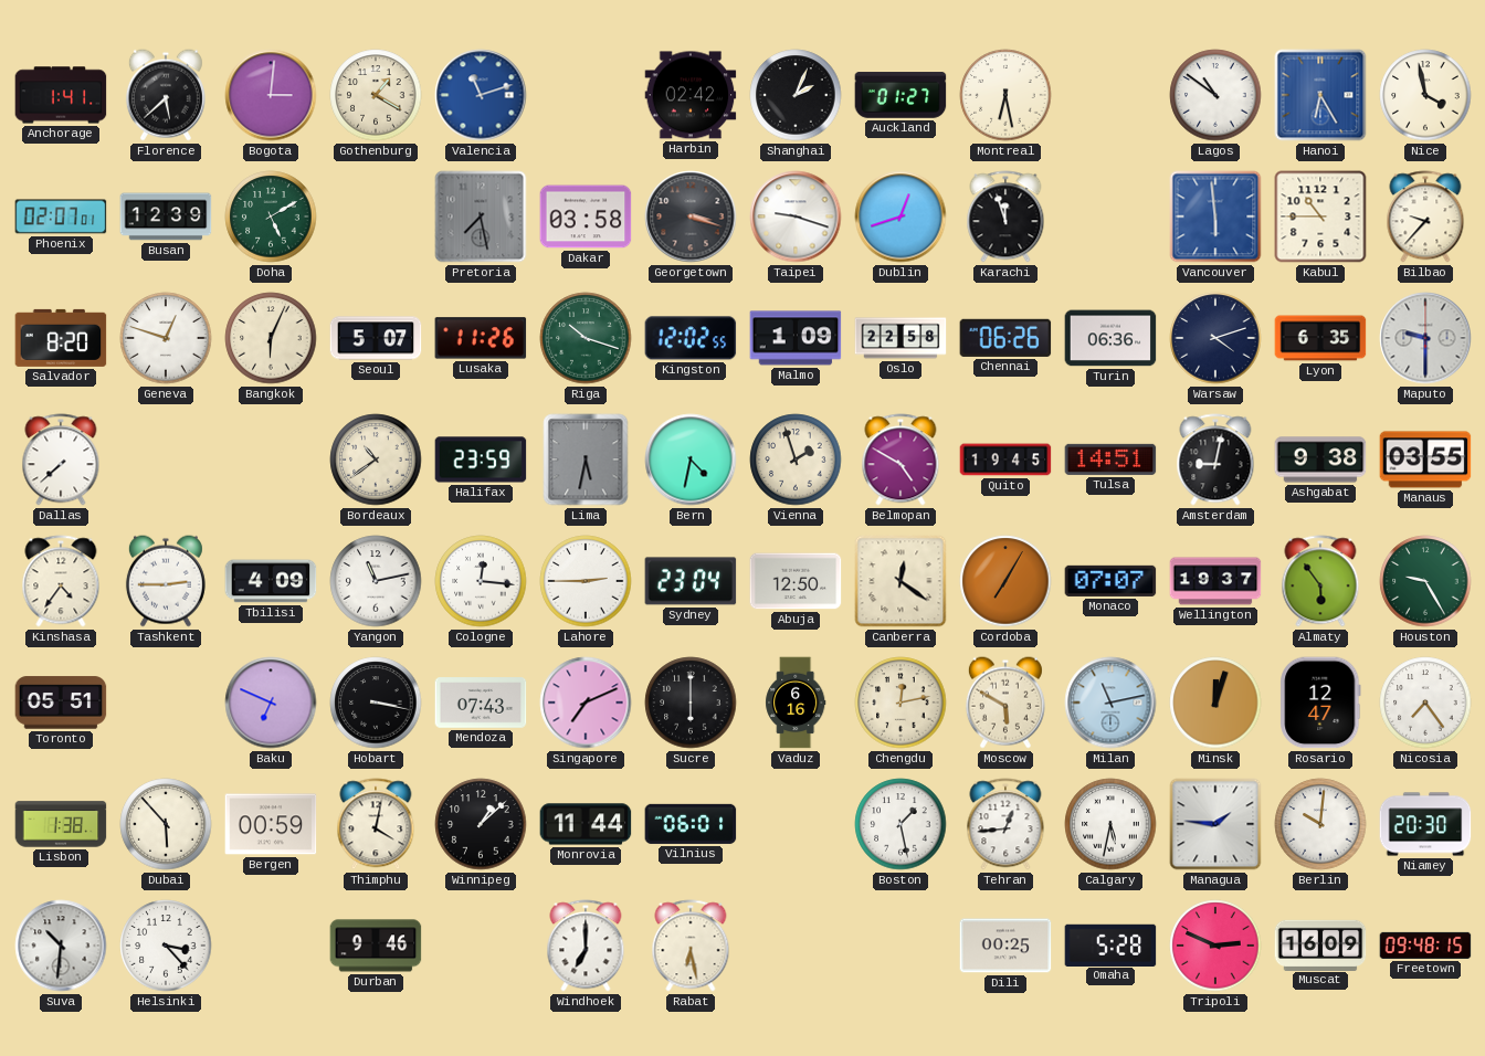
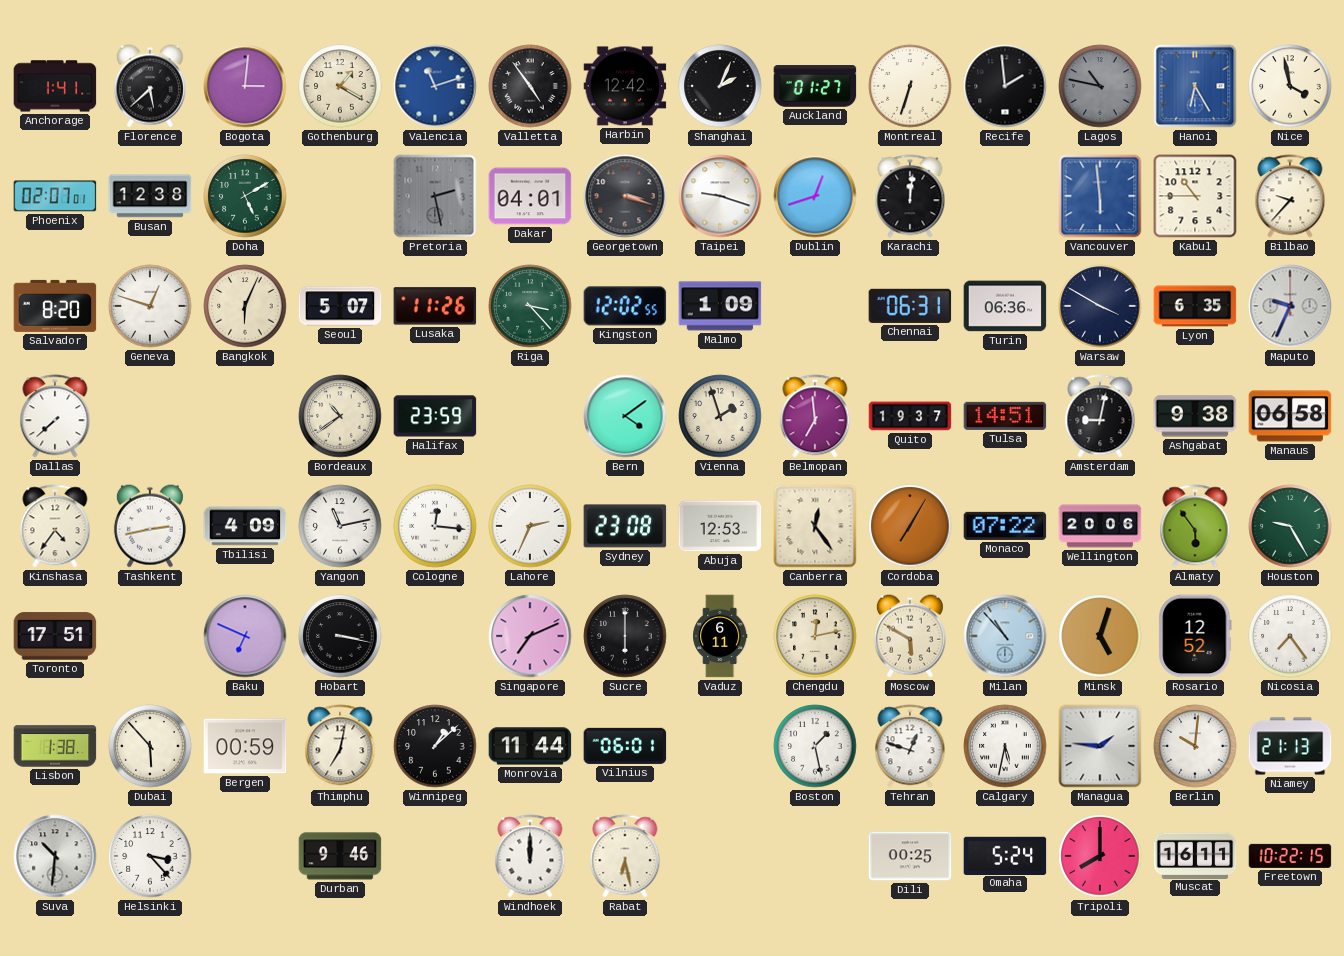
Valletta: none -> 4:54
Harbin: 02:42 -> 12:42
Montreal: 6:28 -> 6:33
Recife: none -> 1:59
Lagos: 10:51 -> 10:47
Lagos dial: white -> grey
Busan: 12:39 -> 12:38
Pretoria: 7:28 -> 2:28
Dakar: 03:58 -> 04:01
Karachi: 11:57 -> 12:01
Riga: 10:18 -> 3:23
Oslo: 22:58 -> none
Chennai: 06:26 -> 06:31
Warsaw: 4:12 -> 3:50
Maputo: 9:30 -> 9:34
Lima: 5:32 -> none
Bern: 4:32 -> 4:09
Belmopan: 4:50 -> 6:59
Quito: 19:45 -> 19:37
Manaus: 03:55 -> 06:58
Tashkent: 2:45 -> 2:43
Lahore: 2:45 -> 2:34
Sydney: 23:04 -> 23:08
Abuja: 12:50 -> 12:53
Canberra: 12:21 -> 12:24
Monaco: 07:07 -> 07:22
Wellington: 19:37 -> 20:06
Toronto: 05:51 -> 17:51
Mendoza: 07:43 -> none
Vaduz: 6:16 -> 6:11
Milan: 11:13 -> 10:53
Minsk: 12:03 -> 5:03
Rosario: 12:47 -> 12:52
Thimphu: 4:02 -> 7:02
Tehran: 12:44 -> 12:48
Niamey: 20:30 -> 21:13
Windhoek: 7:00 -> 12:00
Omaha: 5:28 -> 5:24
Tripoli: 2:49 -> 8:00
Muscat: 16:09 -> 16:11
Freetown: 09:48 -> 10:22
